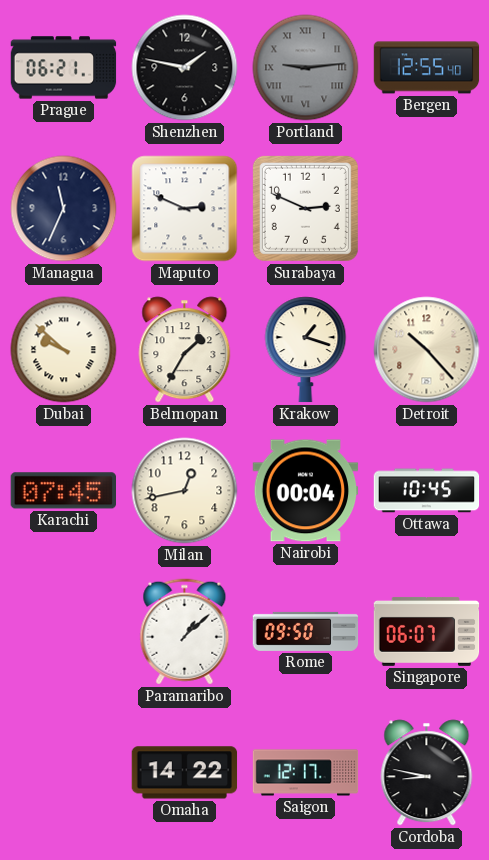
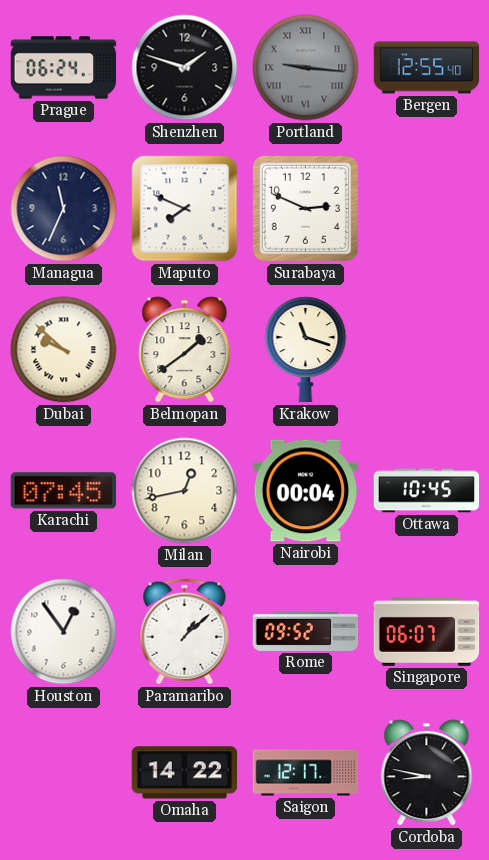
Prague: 06:21 -> 06:24
Shenzhen: 1:47 -> 1:48
Portland: 9:14 -> 9:16
Maputo: 2:49 -> 7:49
Belmopan: 1:35 -> 1:39
Krakow: 1:18 -> 11:18
Detroit: 10:23 -> none
Houston: none -> 12:54
Rome: 09:50 -> 09:52
